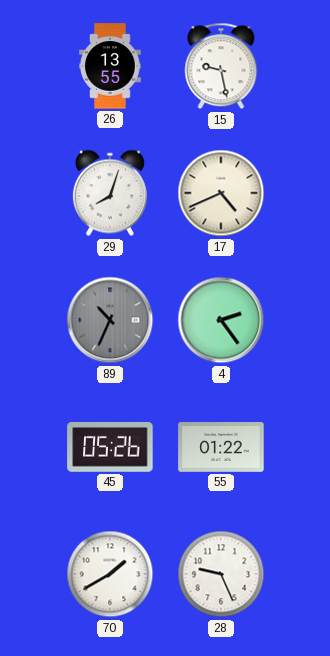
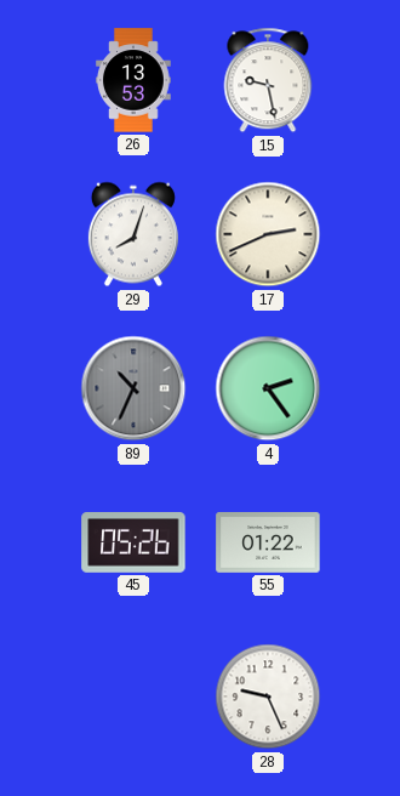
26: 13:55 -> 13:53
17: 4:41 -> 2:41
70: 1:40 -> none
